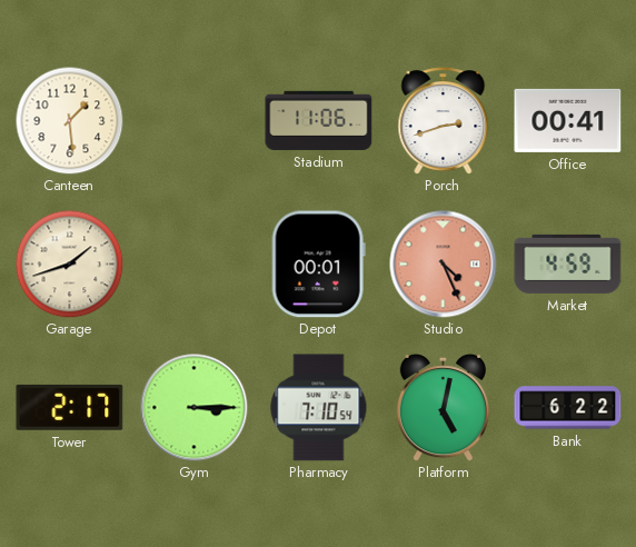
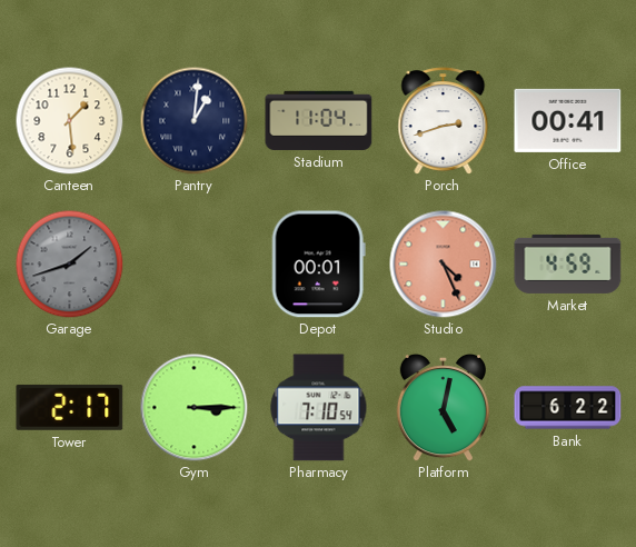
Pantry: none -> 1:01
Stadium: 11:06 -> 11:04
Garage dial: cream -> grey
